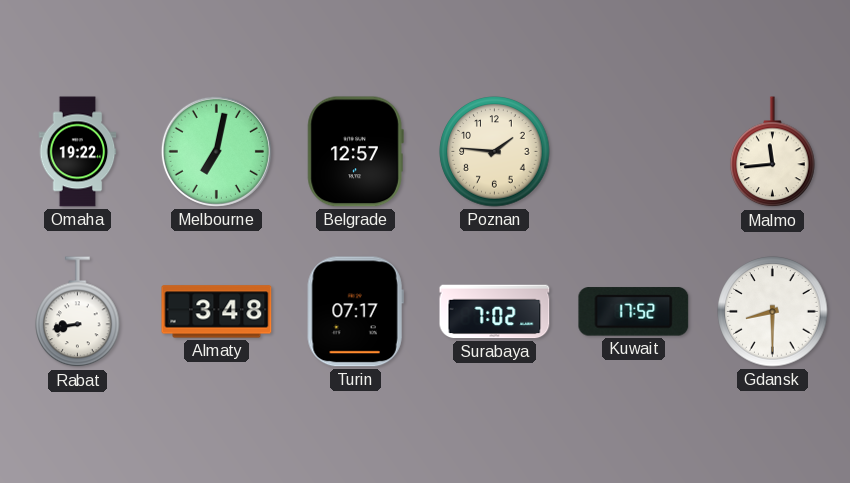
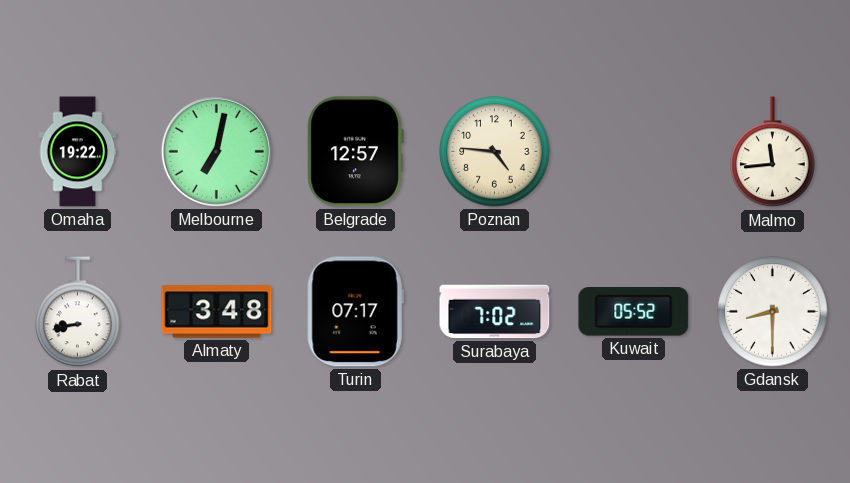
Poznan: 1:46 -> 4:46
Kuwait: 17:52 -> 05:52
